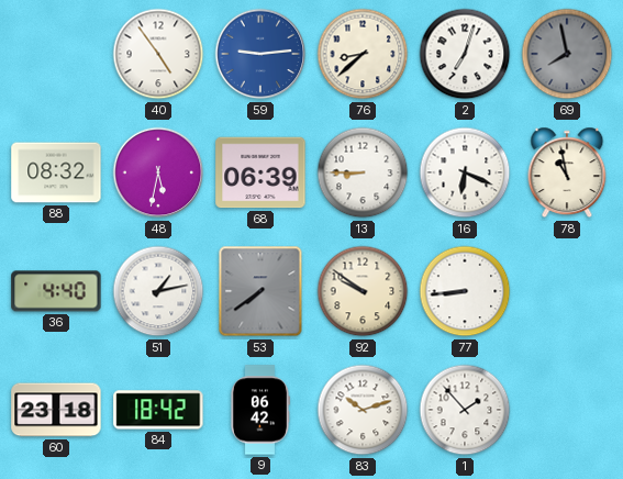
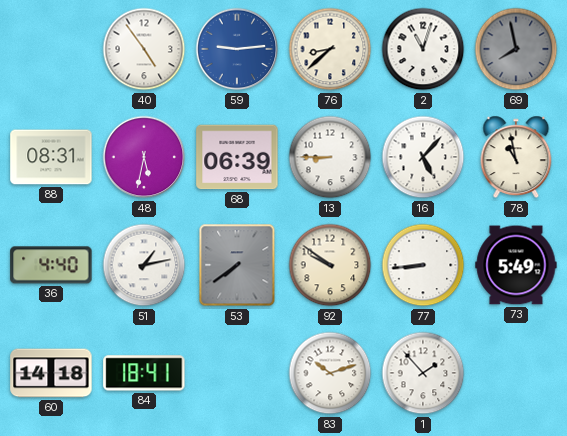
2: 7:03 -> 11:03
88: 08:32 -> 08:31
16: 6:19 -> 5:07
73: none -> 5:49
60: 23:18 -> 14:18
84: 18:42 -> 18:41
9: 06:42 -> none
